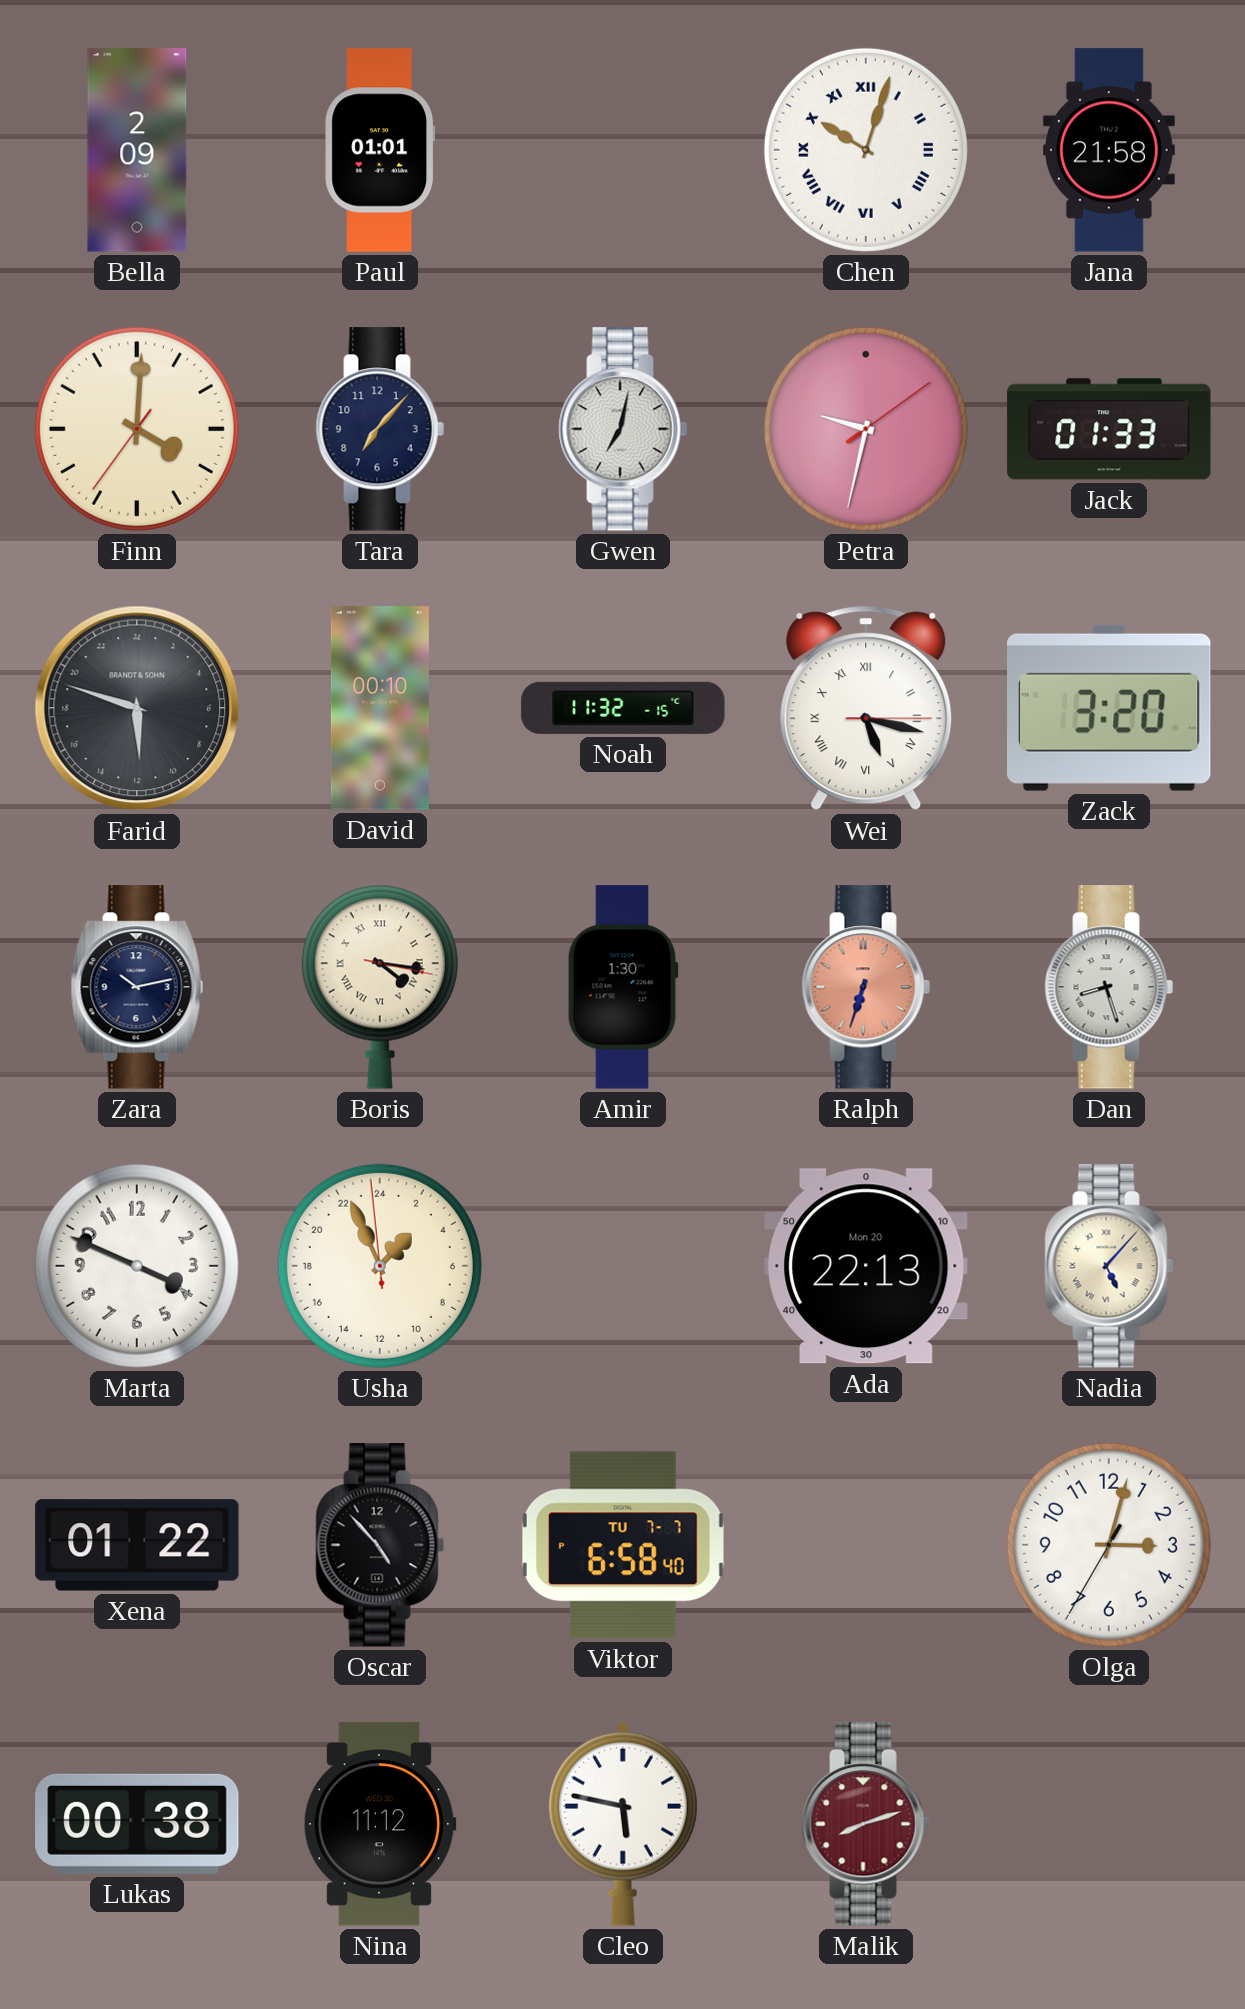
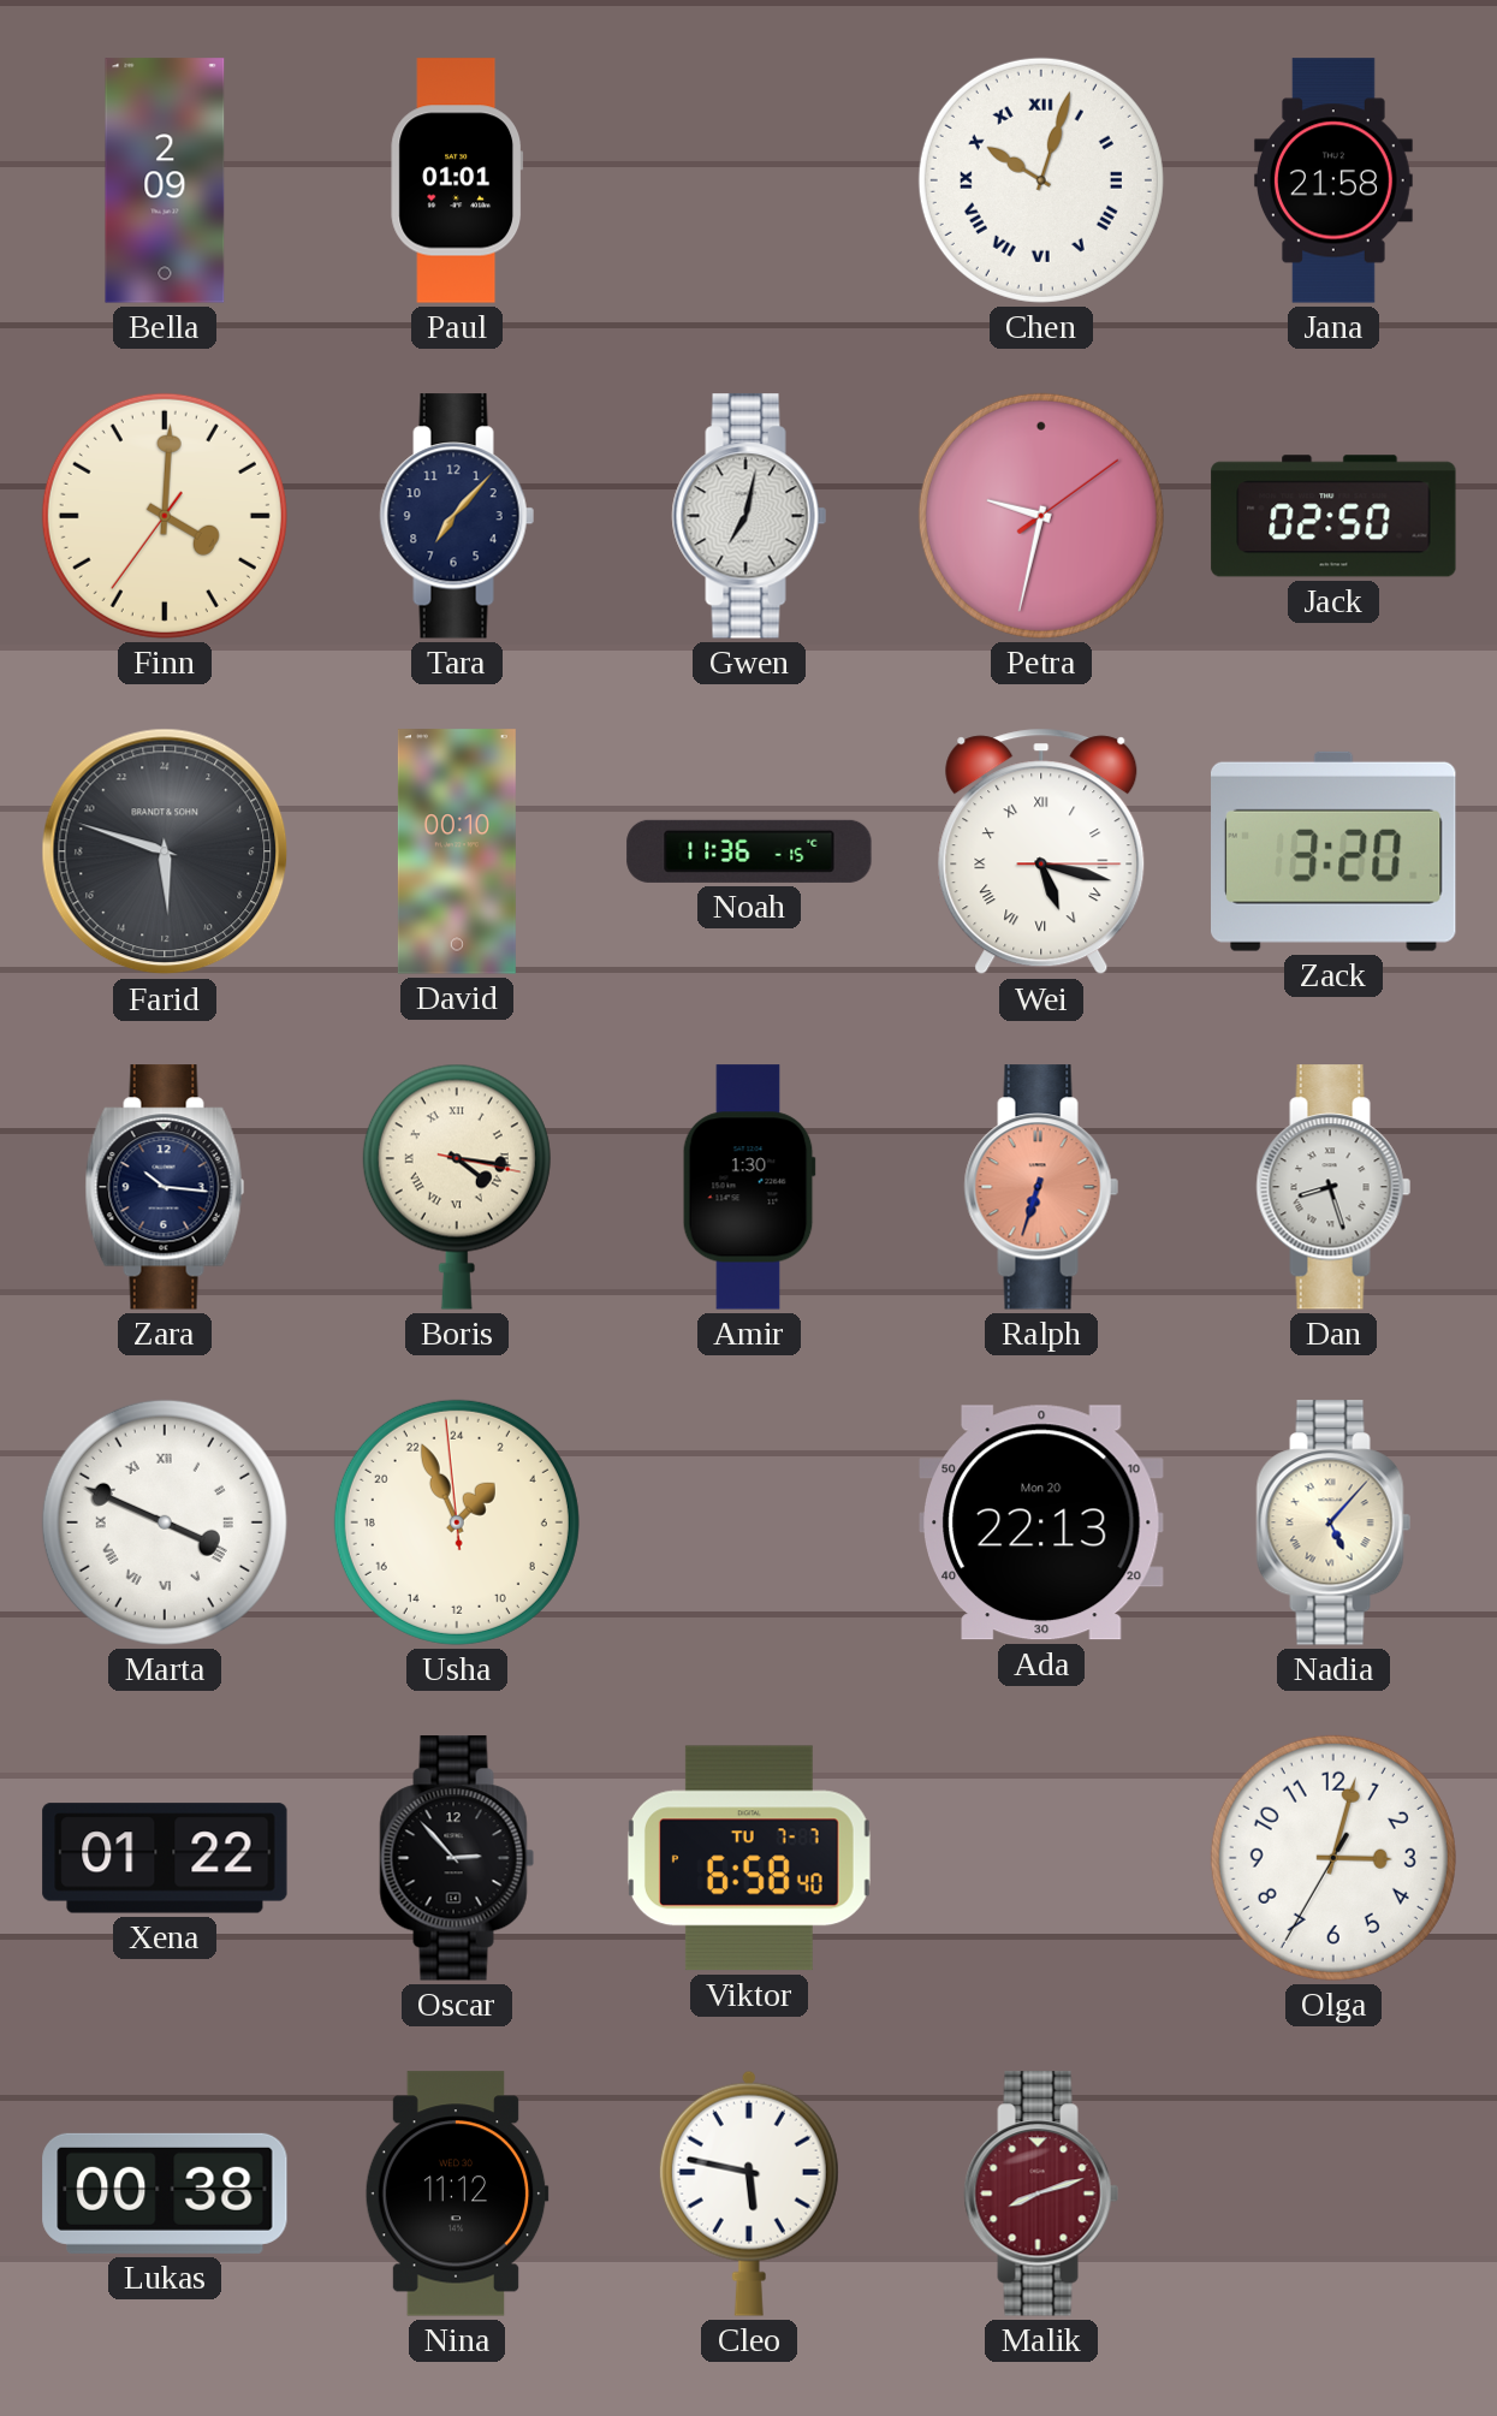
Jack: 01:33 -> 02:50
Noah: 11:32 -> 11:36
Zara: 10:13 -> 10:16
Marta numerals: Arabic -> Roman
Oscar: 4:53 -> 2:53
